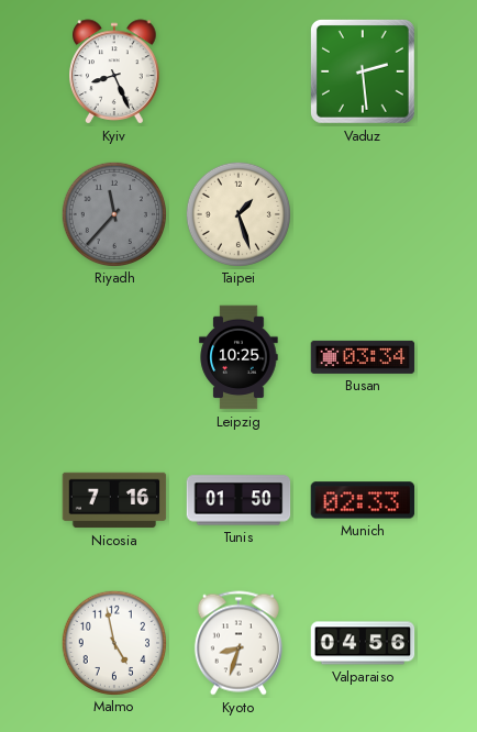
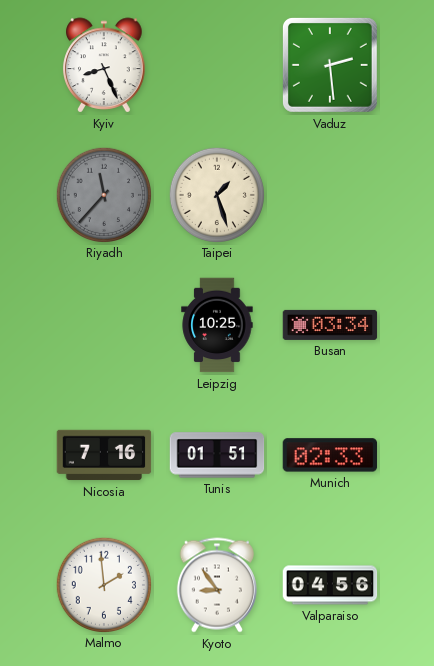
Tunis: 01:50 -> 01:51
Malmo: 4:58 -> 1:59
Kyoto: 8:33 -> 8:54
